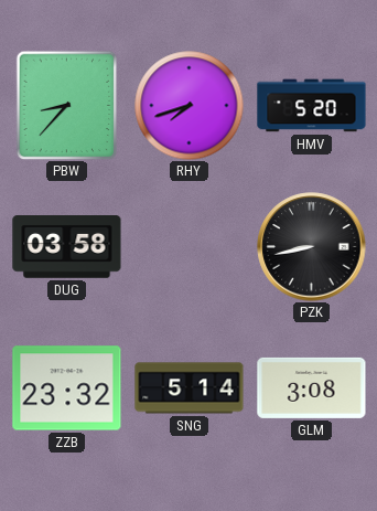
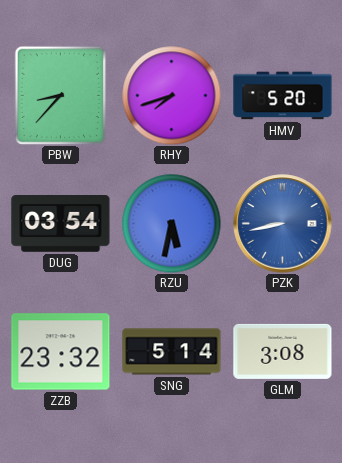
DUG: 03:58 -> 03:54
RZU: none -> 5:32
PZK dial: black -> blue
